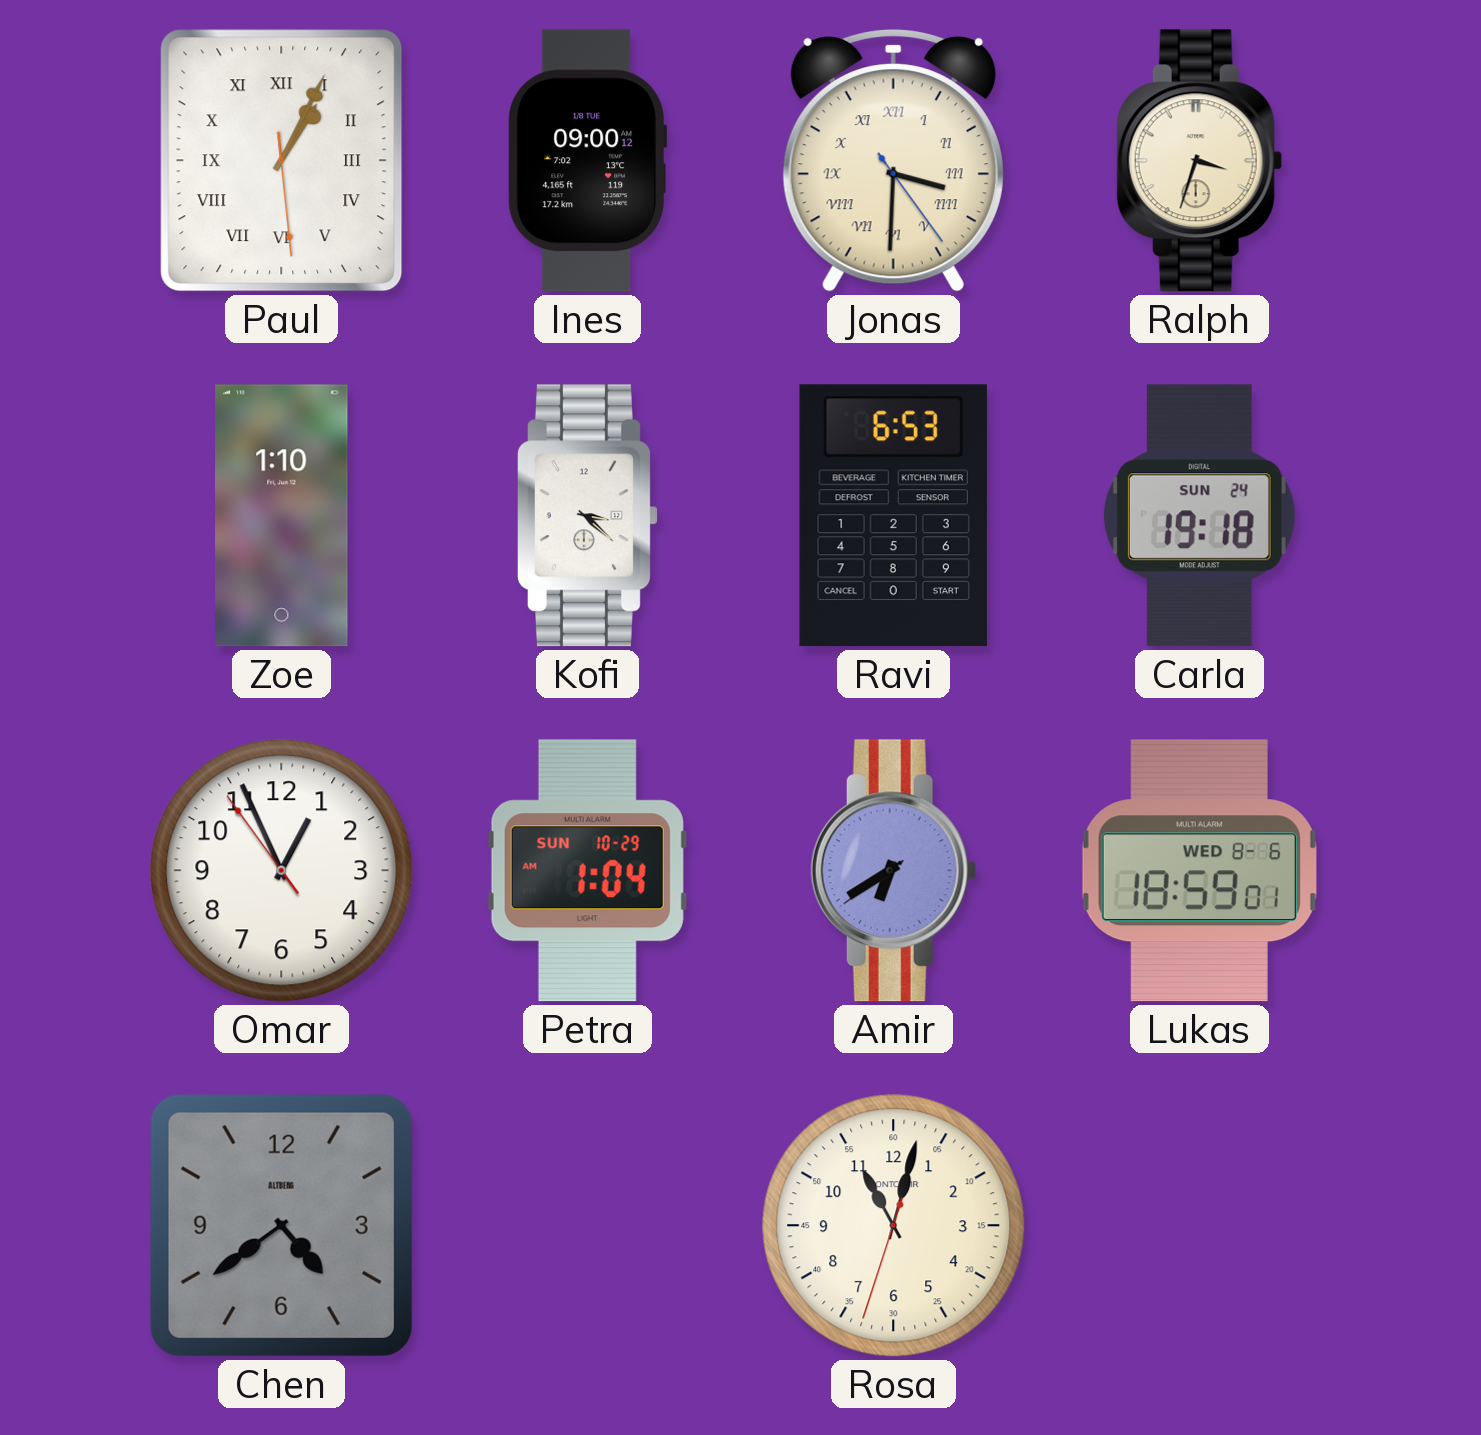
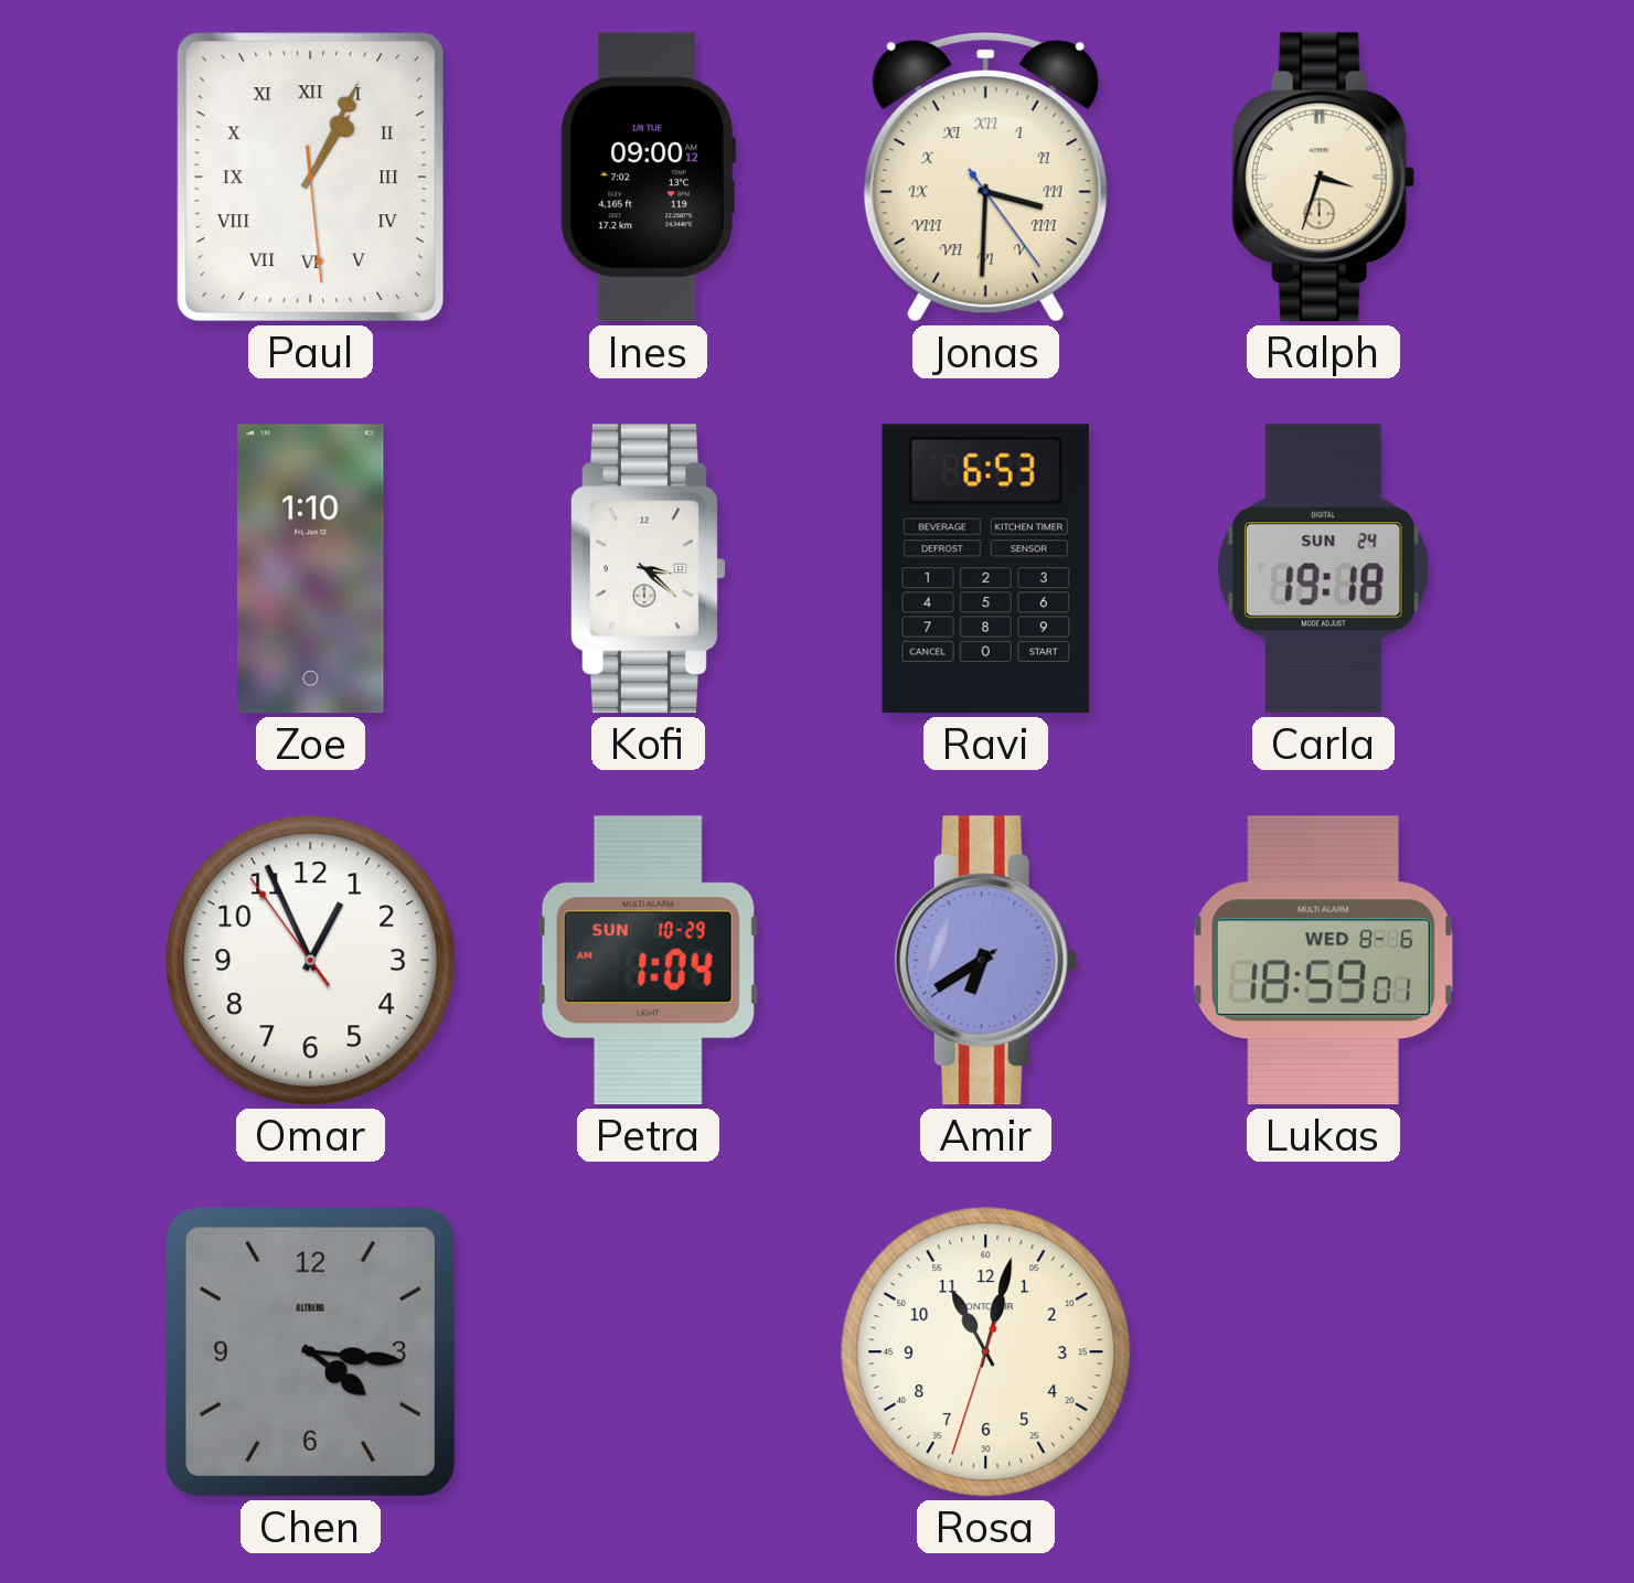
Chen: 4:39 -> 4:16
